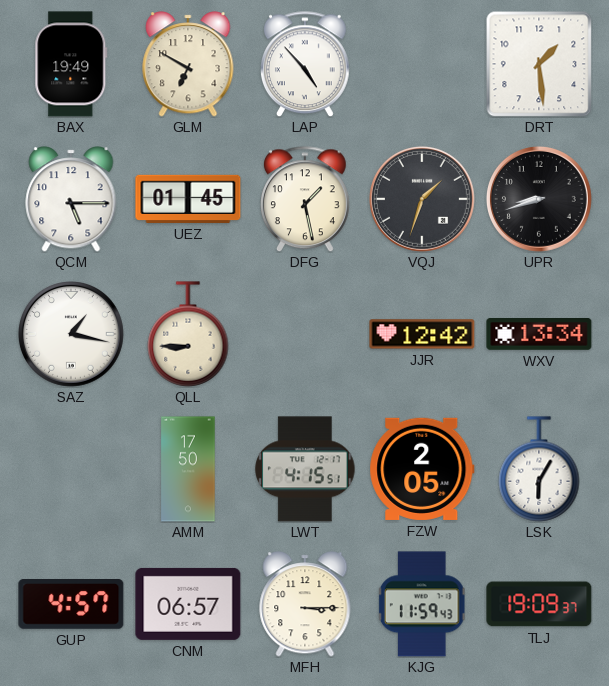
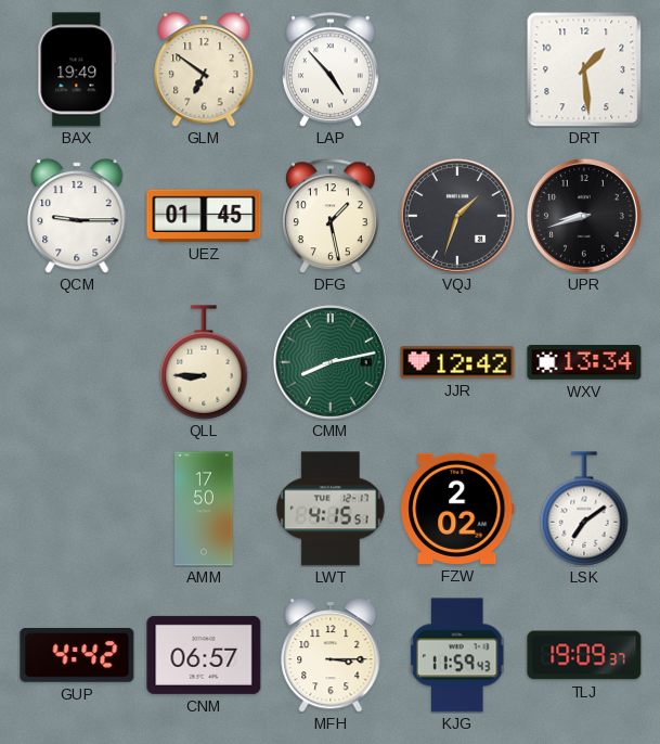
GLM: 6:50 -> 6:51
QCM: 5:15 -> 9:15
SAZ: 1:17 -> none
CMM: none -> 8:13
FZW: 2:05 -> 2:02
LSK: 6:05 -> 7:09
GUP: 4:57 -> 4:42
